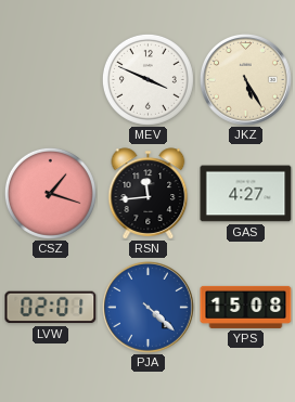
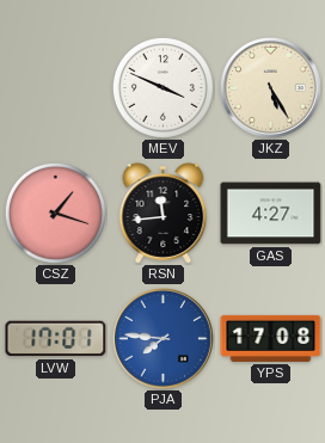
LVW: 02:01 -> 17:01
PJA: 4:22 -> 7:46
YPS: 15:08 -> 17:08
